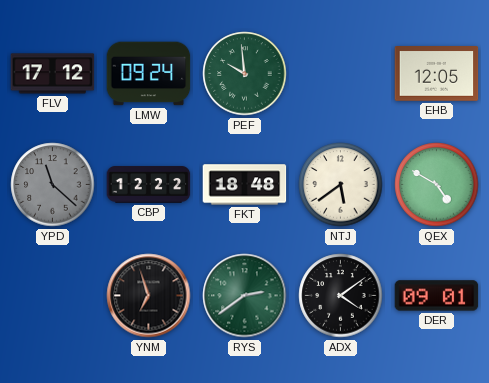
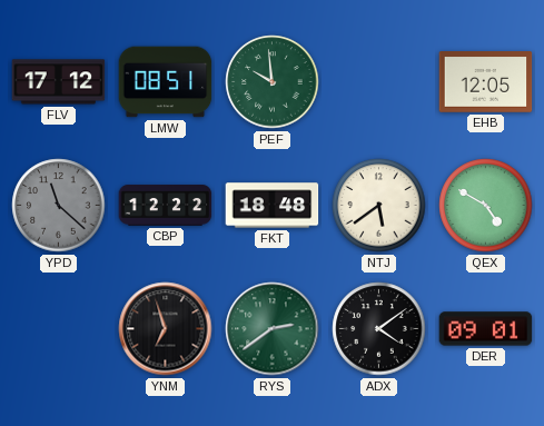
LMW: 09:24 -> 08:51
